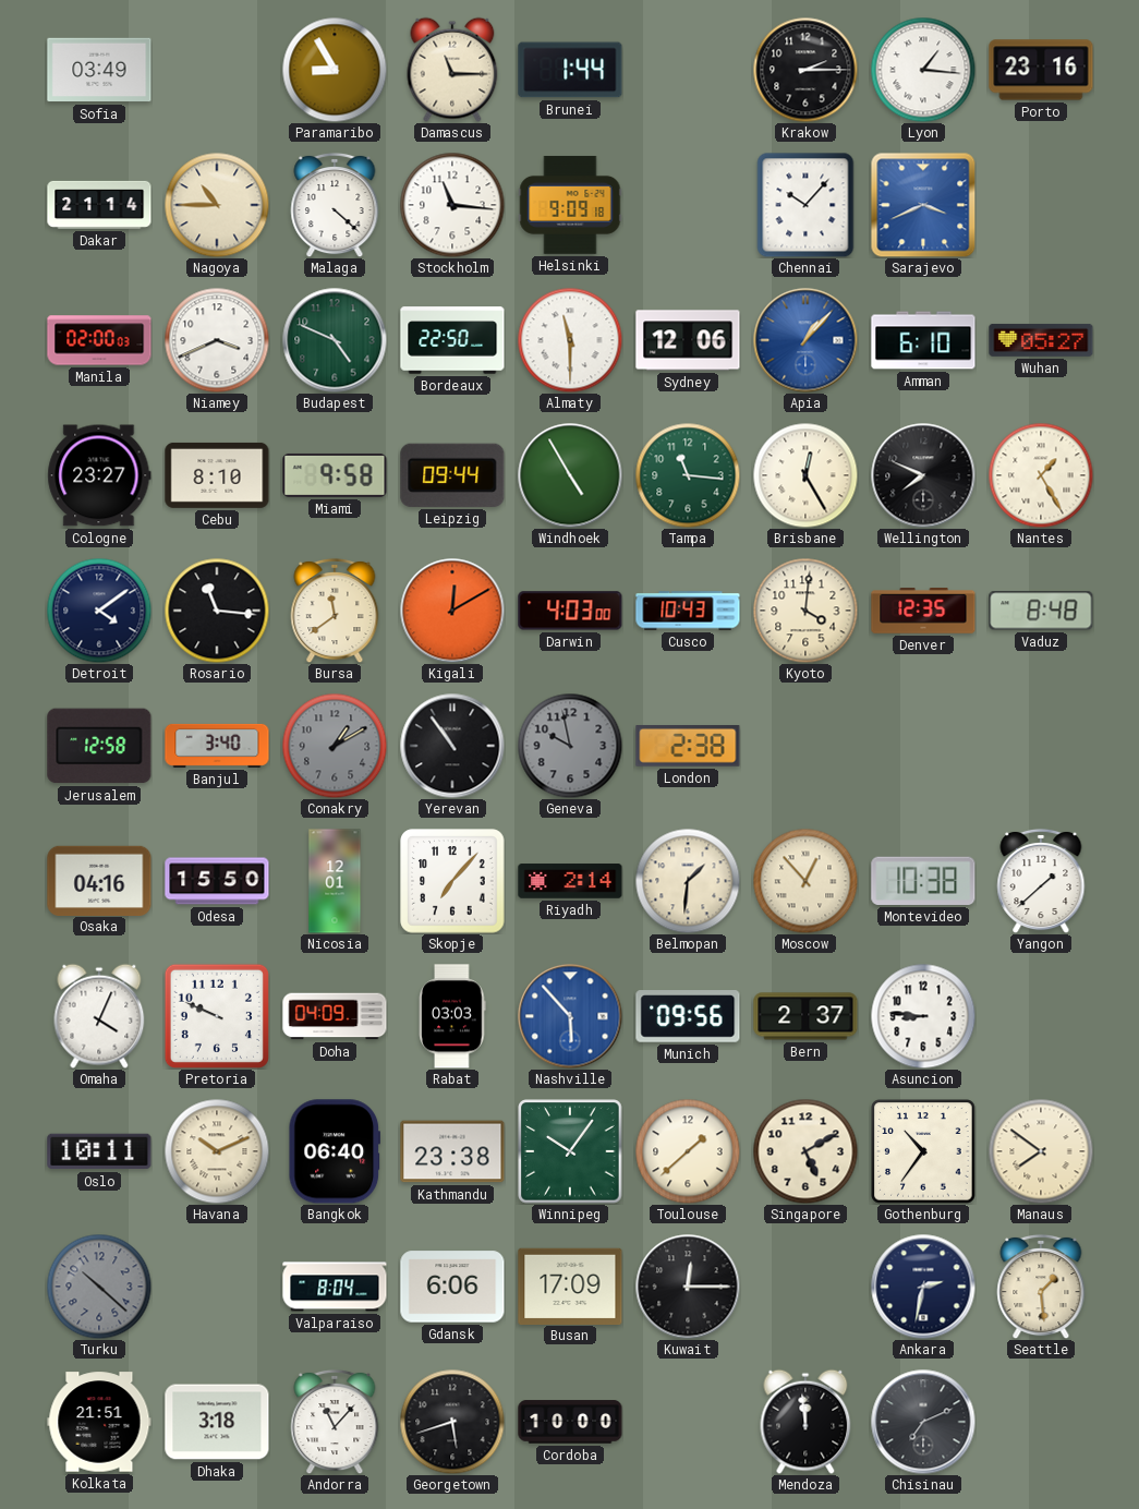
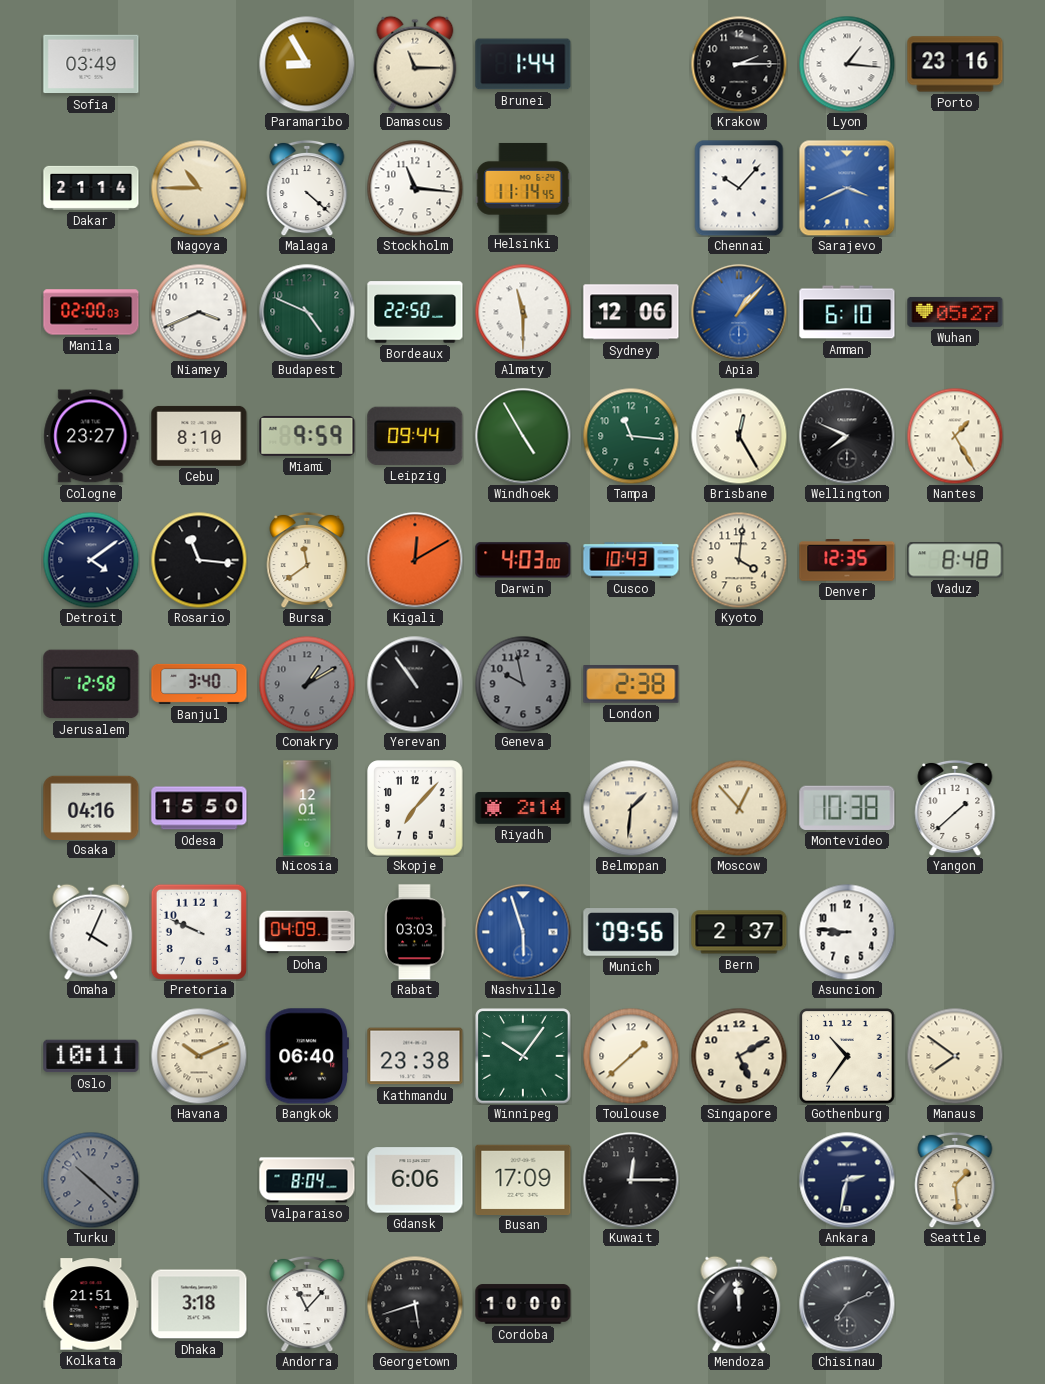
Helsinki: 9:09 -> 11:14
Miami: 9:58 -> 9:59
Nashville: 5:53 -> 5:57
